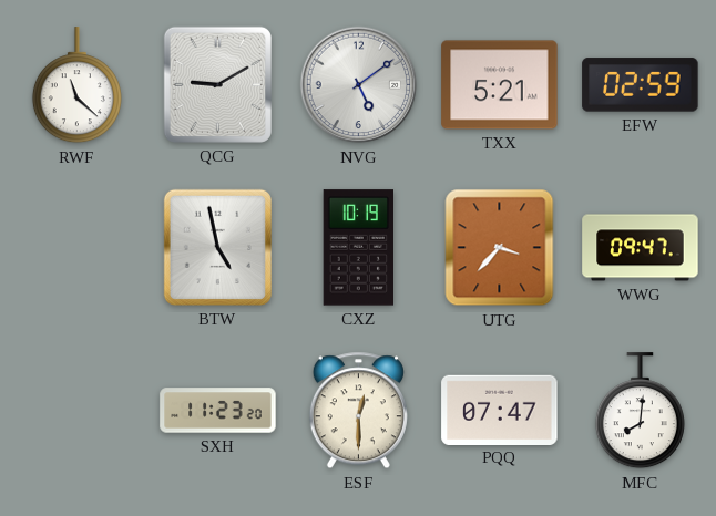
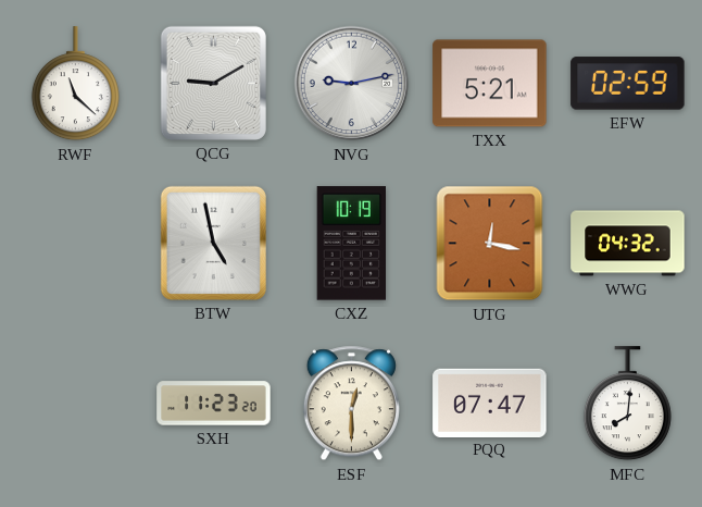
NVG: 5:09 -> 9:13
UTG: 3:37 -> 12:17
WWG: 09:47 -> 04:32
